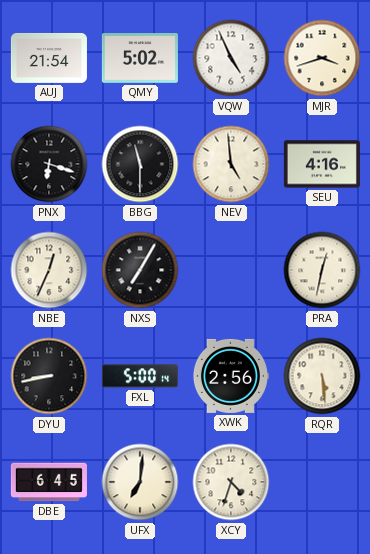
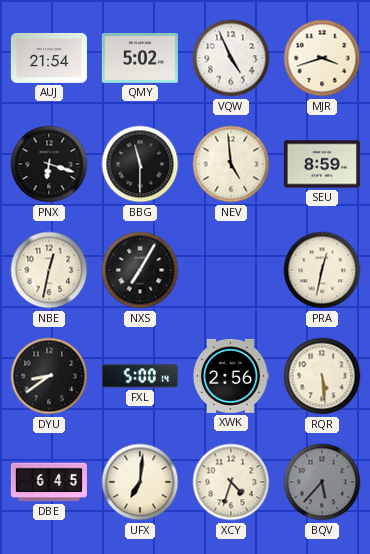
SEU: 4:16 -> 8:59
NBE: 12:34 -> 12:32
DYU: 8:43 -> 8:39
BQV: none -> 5:37
